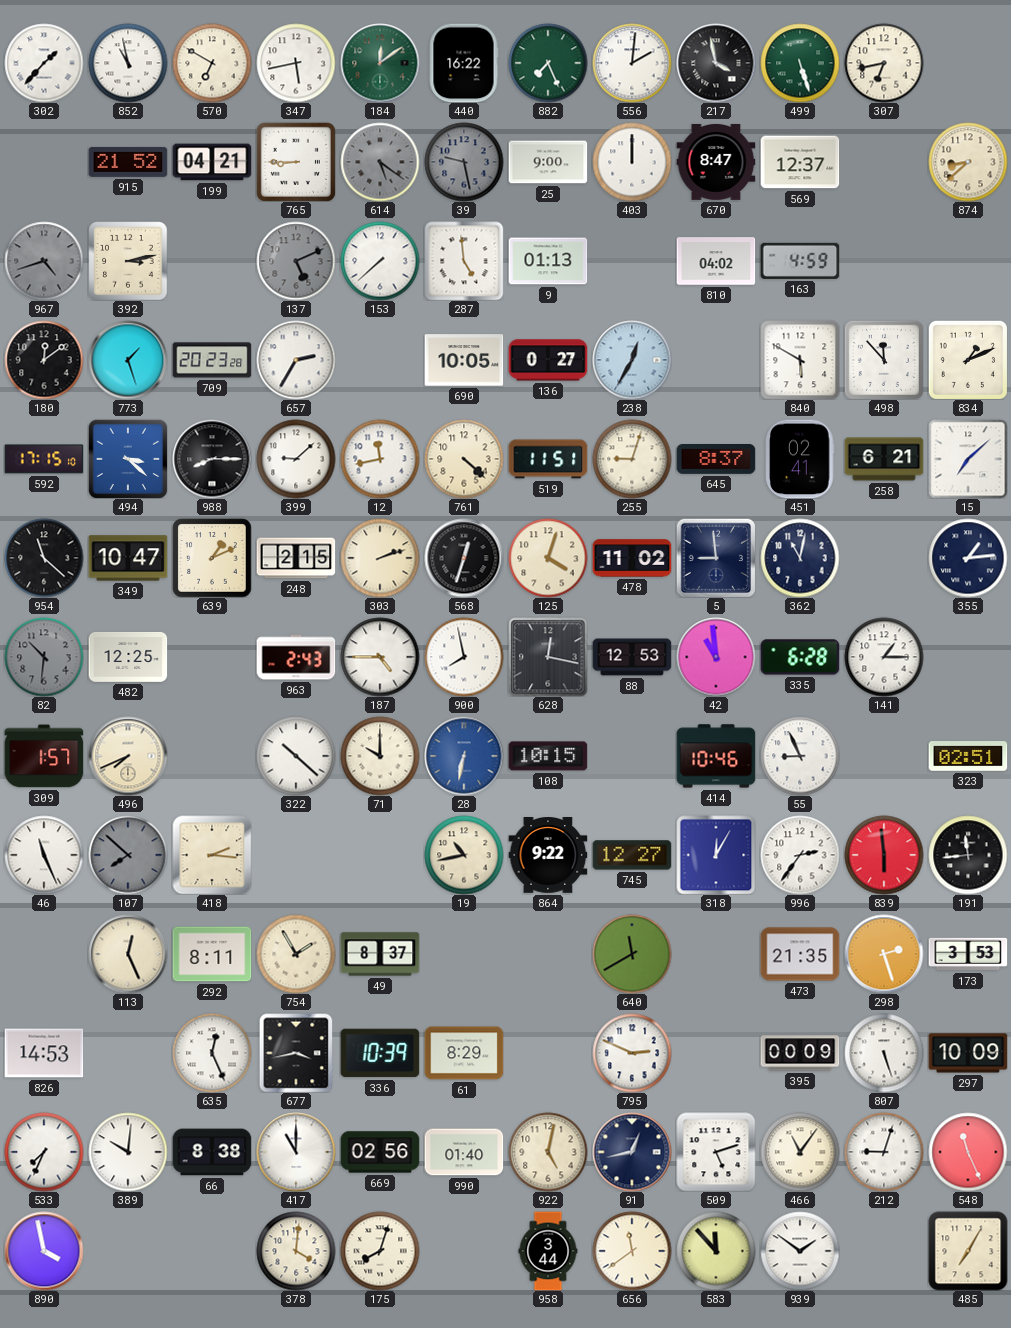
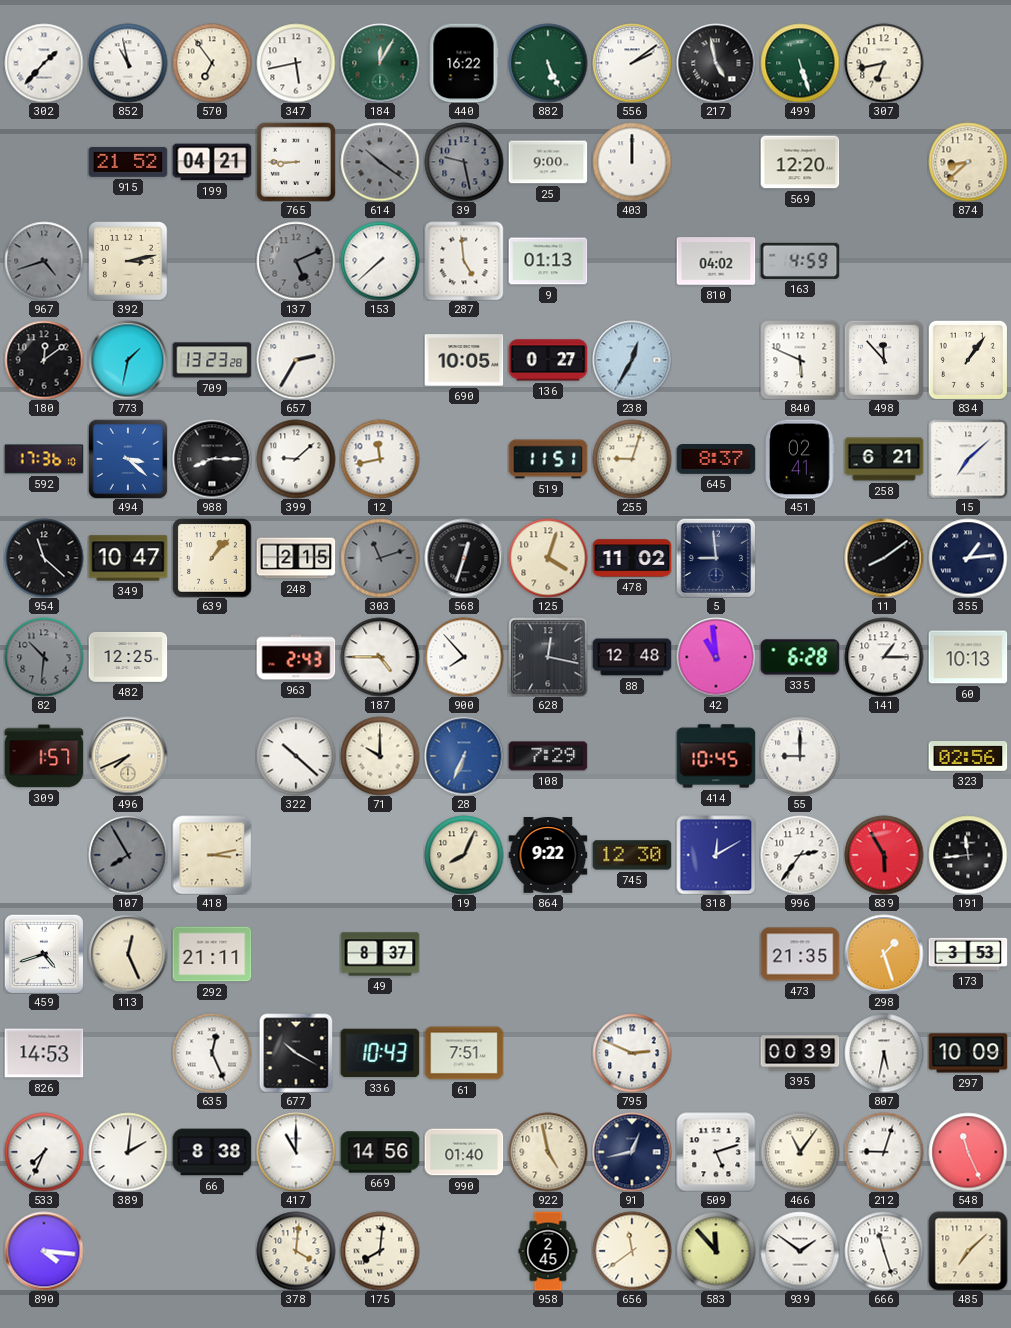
570: 6:50 -> 6:54
184: 12:09 -> 12:05
882: 7:26 -> 5:26
556: 2:01 -> 2:09
217: 3:58 -> 4:58
614: 5:21 -> 10:21
670: 8:47 -> none
569: 12:37 -> 12:20
773: 1:27 -> 1:32
709: 20:23 -> 13:23
840: 5:50 -> 5:49
834: 1:11 -> 1:06
592: 17:15 -> 17:36
761: 4:22 -> none
639: 1:11 -> 1:07
303: 2:12 -> 11:12
303 dial: cream -> grey
362: 11:02 -> none
11: none -> 8:09
900: 7:58 -> 7:53
88: 12:53 -> 12:48
60: none -> 10:13
28: 6:32 -> 6:34
108: 10:15 -> 7:29
414: 10:46 -> 10:45
55: 8:56 -> 9:00
323: 02:51 -> 02:56
46: 11:26 -> none
107: 7:52 -> 7:55
418: 2:16 -> 3:13
19: 10:43 -> 8:04
745: 12:27 -> 12:30
318: 12:05 -> 12:10
839: 5:59 -> 5:55
459: none -> 4:42
292: 8:11 -> 21:11
754: 1:55 -> none
640: 11:40 -> none
298: 2:27 -> 1:27
677: 3:43 -> 10:20
336: 10:39 -> 10:43
61: 8:29 -> 7:51
395: 00:09 -> 00:39
807: 5:27 -> 5:32
389: 10:01 -> 2:01
669: 02:56 -> 14:56
922: 5:02 -> 4:58
890: 3:58 -> 4:16
175: 8:03 -> 8:01
958: 3:44 -> 2:45
666: none -> 11:27
485: 7:05 -> 7:08
